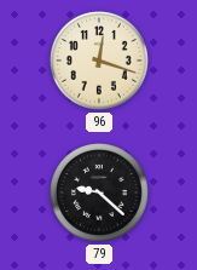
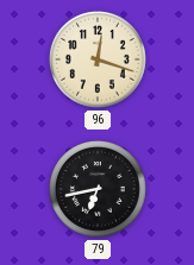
79: 9:22 -> 6:43
